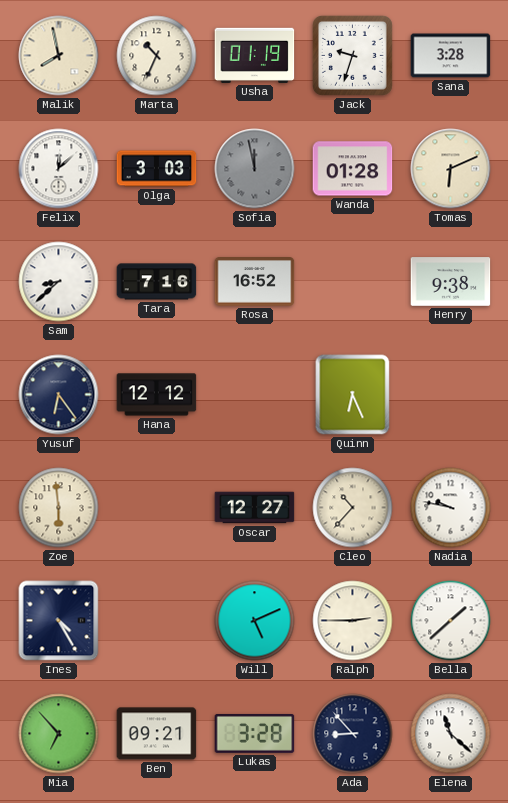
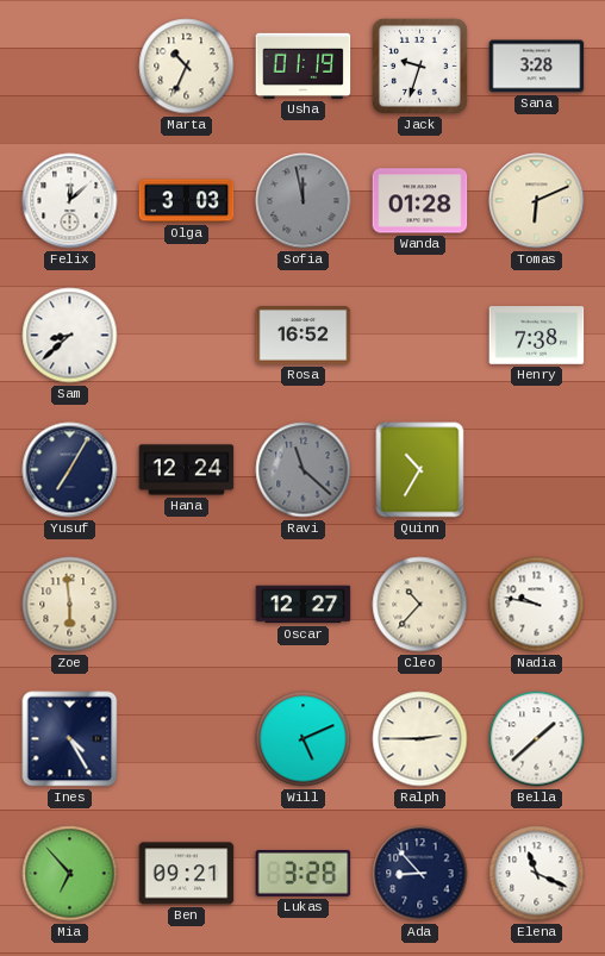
Malik: 7:58 -> none
Tara: 7:16 -> none
Henry: 9:38 -> 7:38
Yusuf: 6:24 -> 7:05
Hana: 12:12 -> 12:24
Ravi: none -> 11:22
Quinn: 6:26 -> 10:35
Elena: 11:22 -> 11:19
